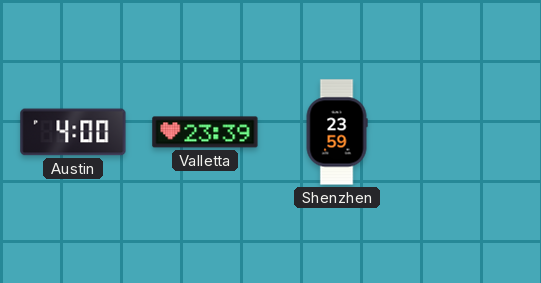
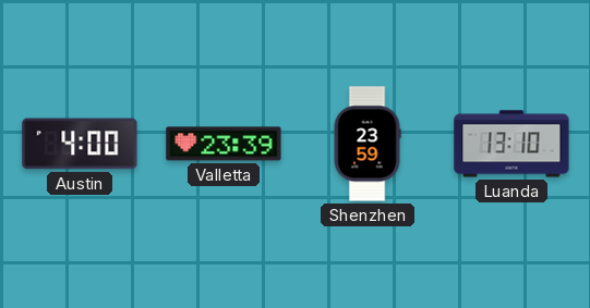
Luanda: none -> 13:10
